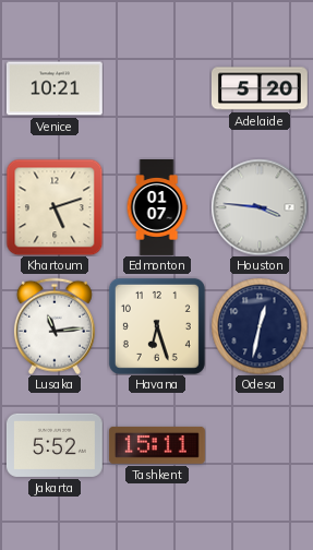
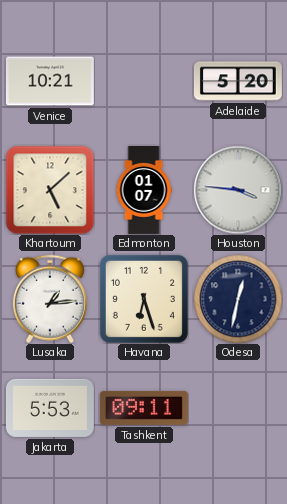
Khartoum: 5:12 -> 5:08
Lusaka: 11:14 -> 1:14
Jakarta: 5:52 -> 5:53
Tashkent: 15:11 -> 09:11
